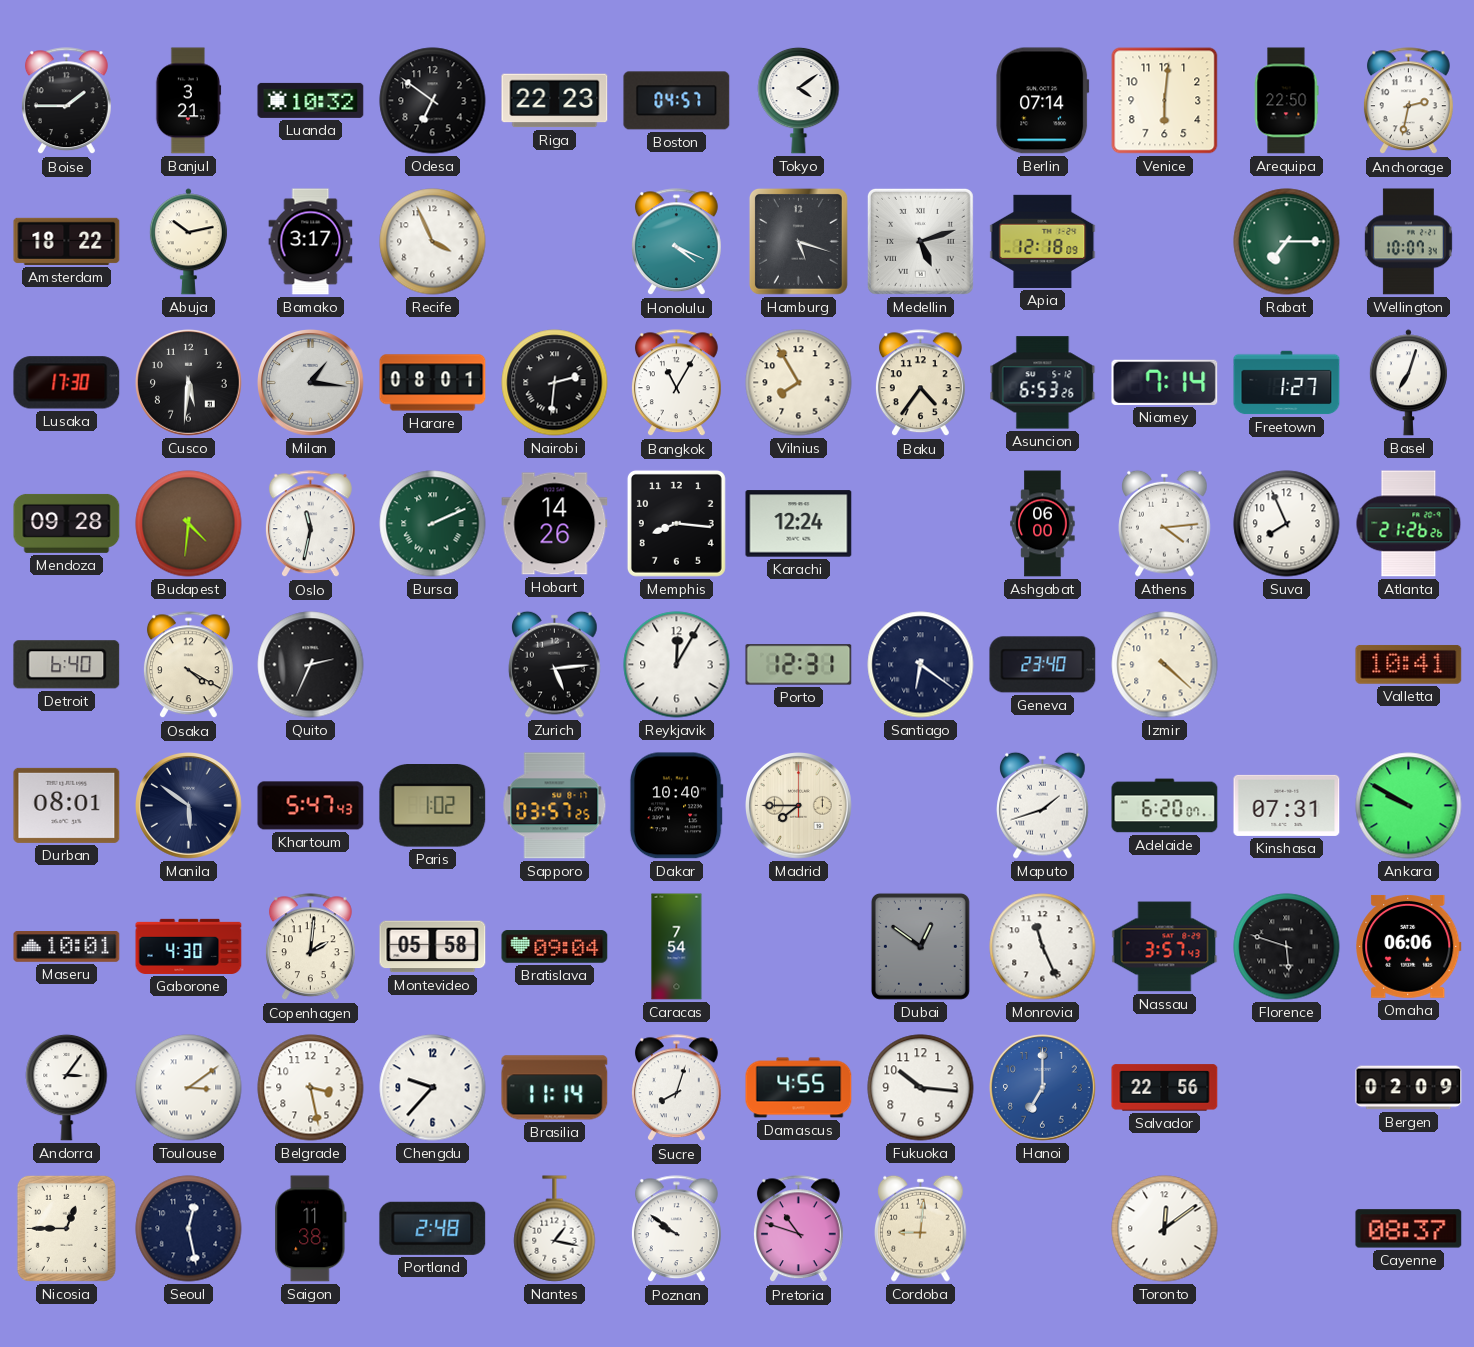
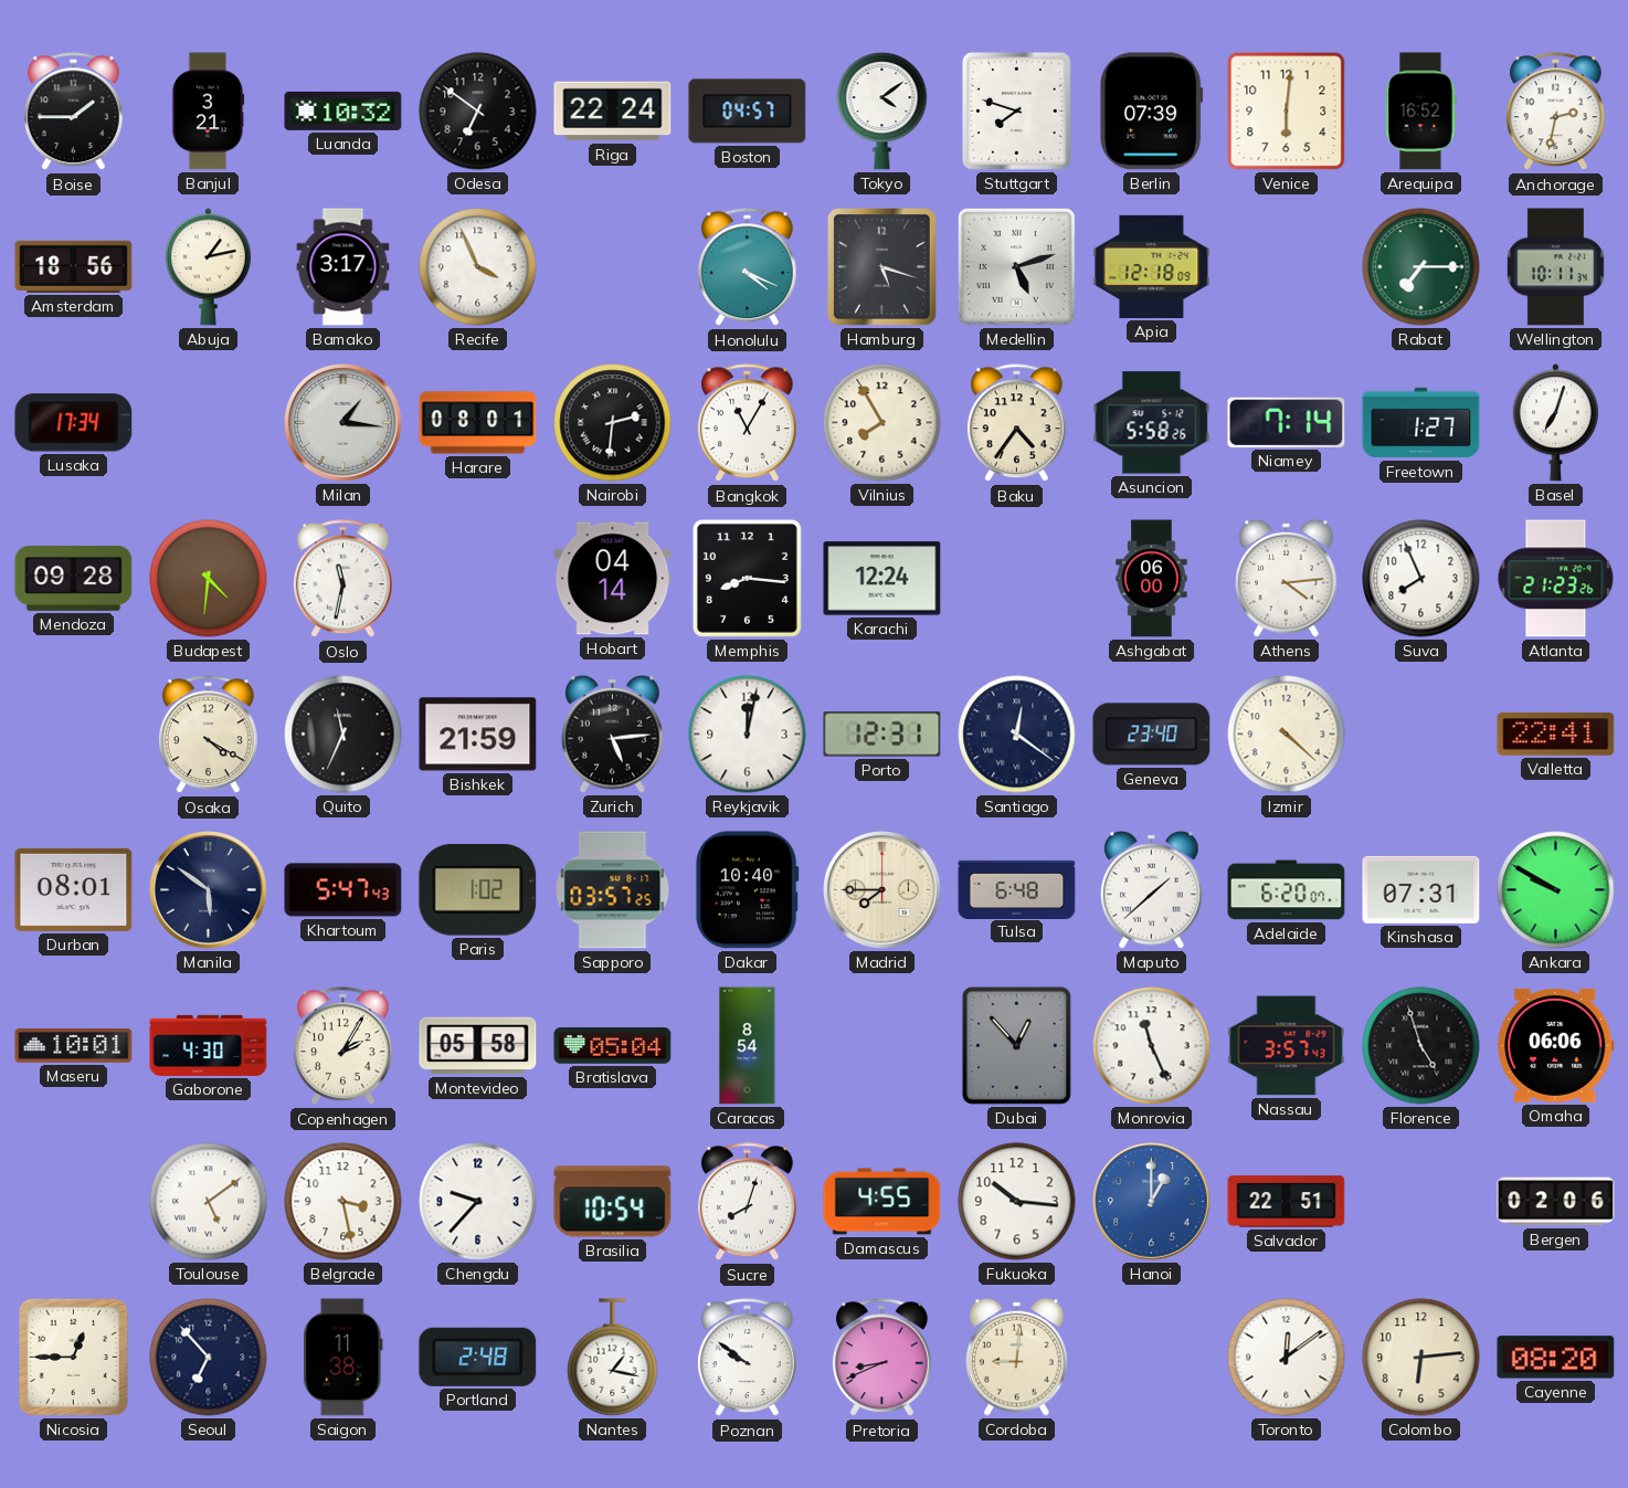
Riga: 22:23 -> 22:24
Stuttgart: none -> 7:48
Berlin: 07:14 -> 07:39
Arequipa: 22:50 -> 16:52
Amsterdam: 18:22 -> 18:56
Abuja: 10:13 -> 1:13
Wellington: 10:07 -> 10:11
Lusaka: 17:30 -> 17:34
Cusco: 5:31 -> none
Asuncion: 6:53 -> 5:58
Bursa: 2:11 -> none
Hobart: 14:26 -> 04:14
Atlanta: 21:26 -> 21:23
Detroit: 6:40 -> none
Quito: 2:34 -> 11:34
Bishkek: none -> 21:59
Reykjavik: 12:05 -> 12:02
Santiago: 6:21 -> 12:21
Valletta: 10:41 -> 22:41
Tulsa: none -> 6:48
Maputo: 1:42 -> 1:38
Copenhagen: 2:01 -> 2:05
Bratislava: 09:04 -> 05:04
Caracas: 7:54 -> 8:54
Dubai: 12:51 -> 12:53
Florence: 5:48 -> 4:57
Andorra: 3:06 -> none
Toulouse: 3:09 -> 5:09
Brasilia: 11:14 -> 10:54
Hanoi: 7:00 -> 1:00
Salvador: 22:56 -> 22:51
Bergen: 02:09 -> 02:06
Seoul: 12:28 -> 6:53
Pretoria: 10:48 -> 8:41
Colombo: none -> 6:14
Cayenne: 08:37 -> 08:20
